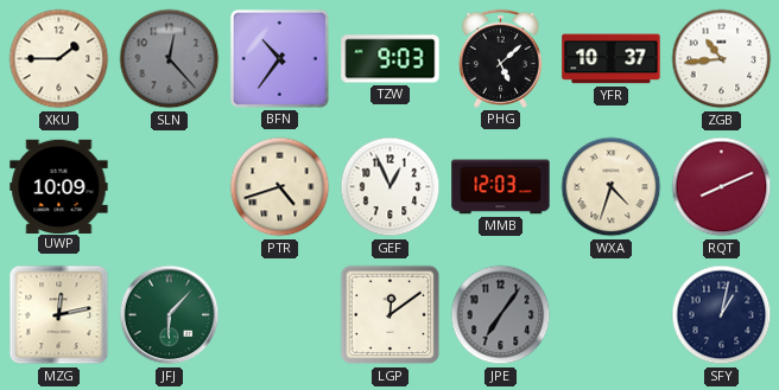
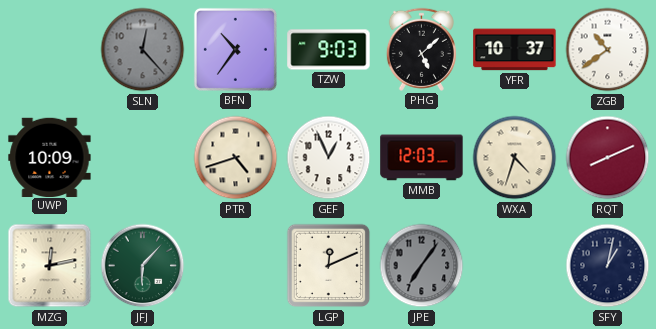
XKU: 1:45 -> none
ZGB: 10:44 -> 10:39
LGP: 12:09 -> 12:11
